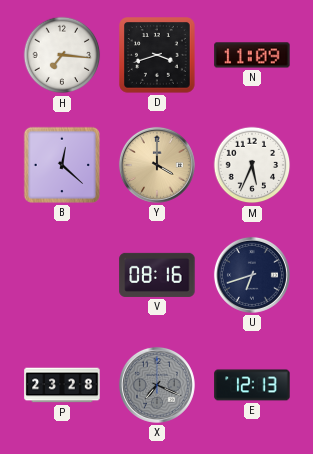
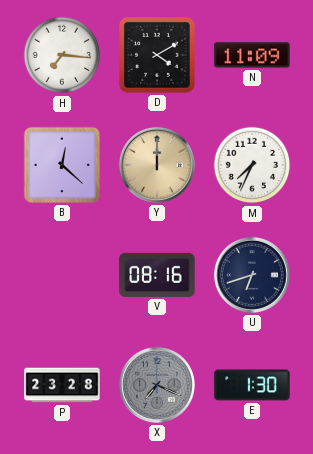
D: 3:42 -> 4:10
Y: 4:00 -> 12:00
M: 5:34 -> 7:34
E: 12:13 -> 1:30
